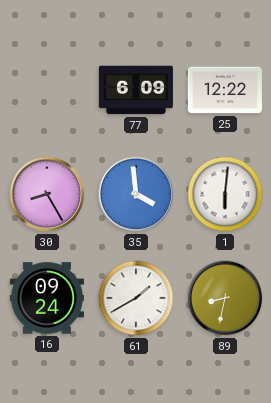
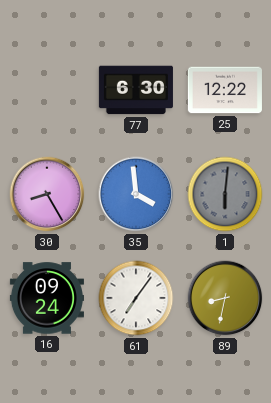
77: 6:09 -> 6:30
1 dial: white -> grey
61: 1:40 -> 7:06
